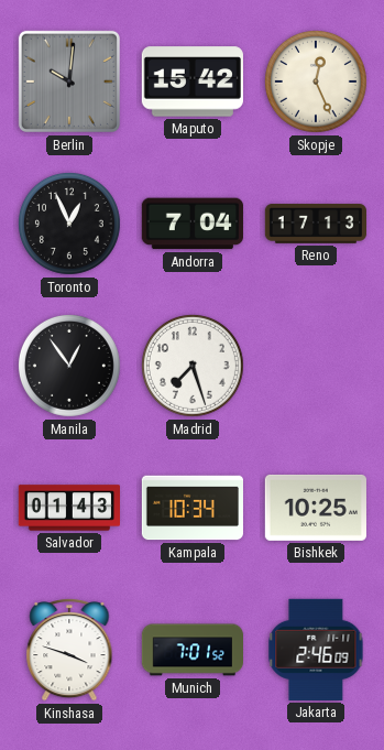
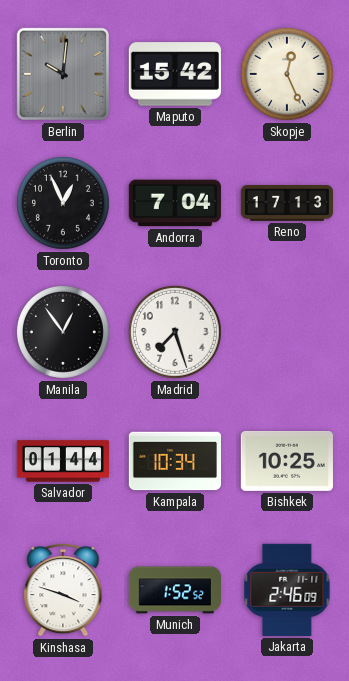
Salvador: 01:43 -> 01:44
Munich: 7:01 -> 1:52
